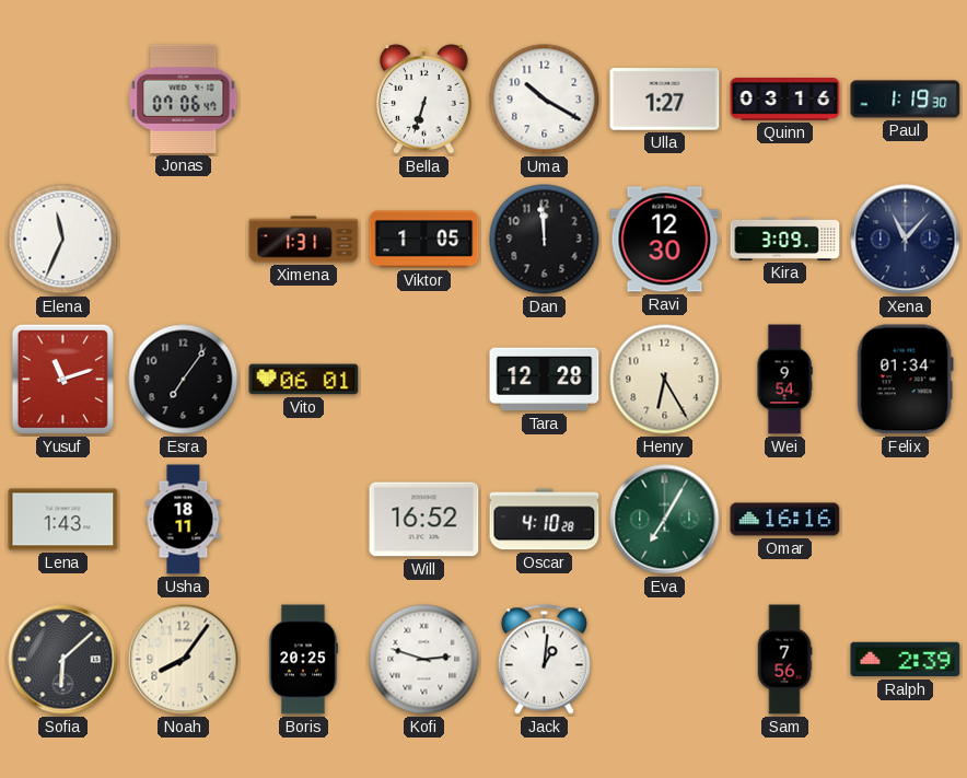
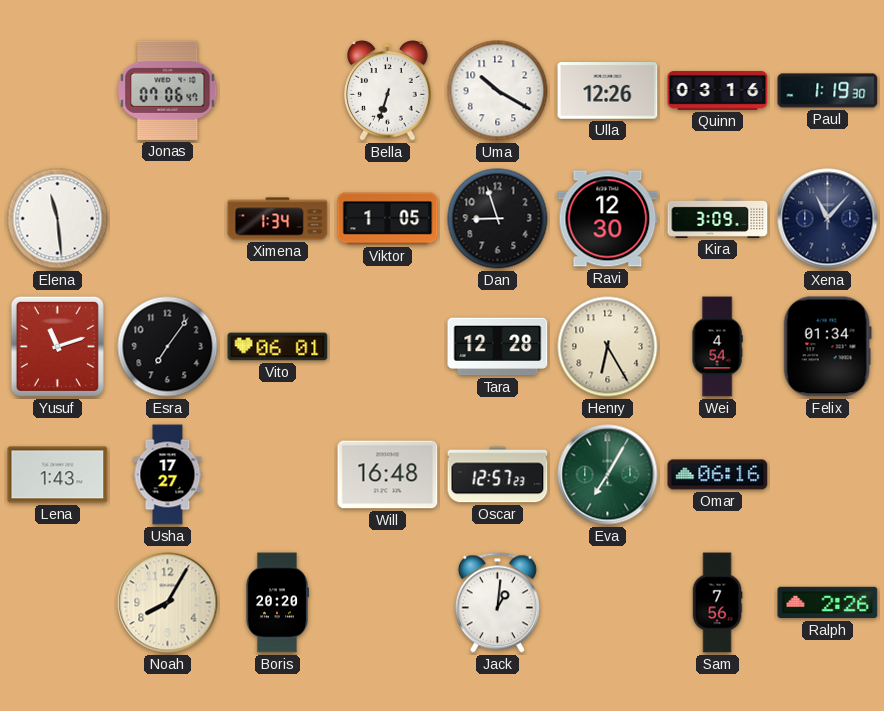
Ulla: 1:27 -> 12:26
Elena: 11:34 -> 11:29
Ximena: 1:31 -> 1:34
Dan: 11:59 -> 8:57
Wei: 9:54 -> 4:54
Usha: 18:11 -> 17:27
Will: 16:52 -> 16:48
Oscar: 4:10 -> 12:57
Omar: 16:16 -> 06:16
Sofia: 6:08 -> none
Noah: 8:06 -> 8:05
Boris: 20:25 -> 20:20
Kofi: 2:48 -> none
Ralph: 2:39 -> 2:26
